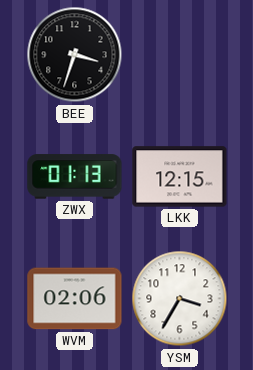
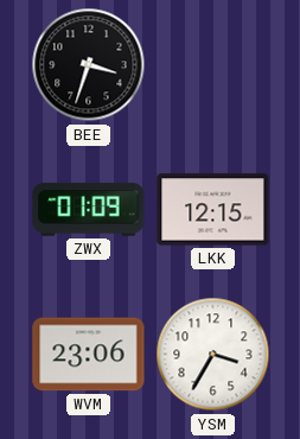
ZWX: 01:13 -> 01:09
WVM: 02:06 -> 23:06
